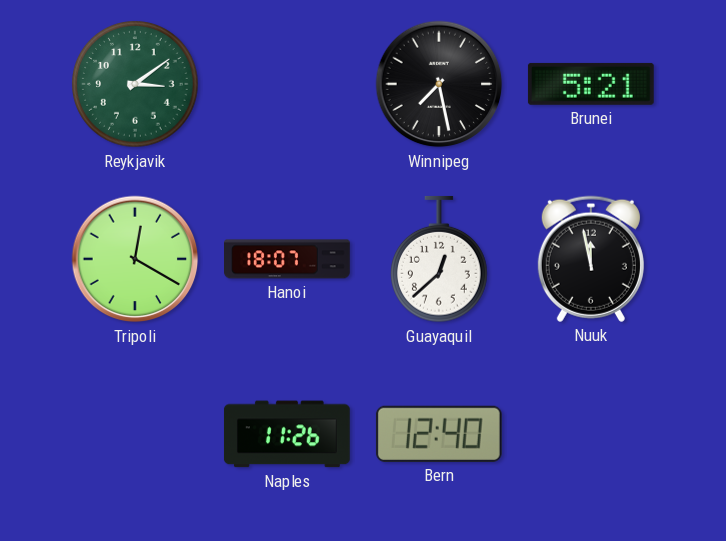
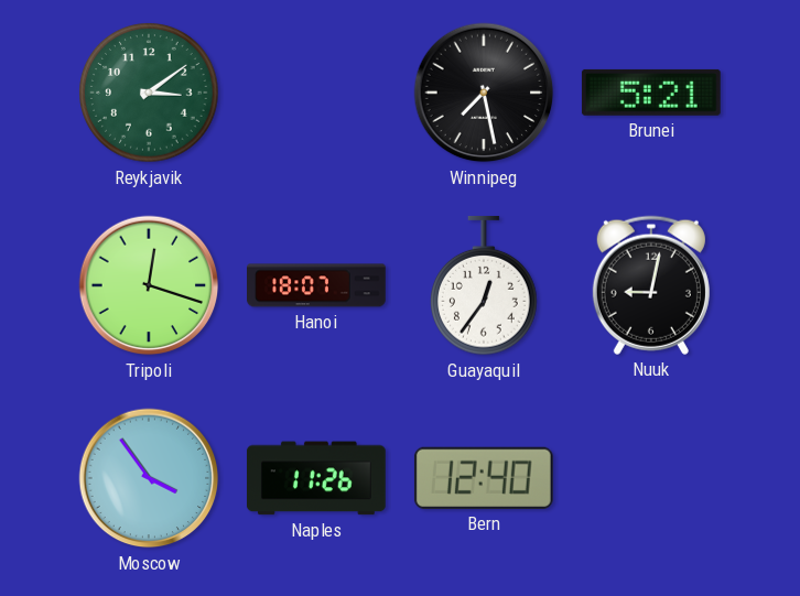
Tripoli: 12:20 -> 12:18
Guayaquil: 12:38 -> 12:36
Nuuk: 11:58 -> 9:02
Moscow: none -> 3:54
